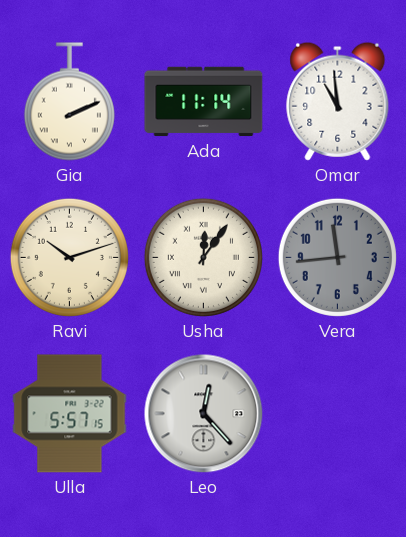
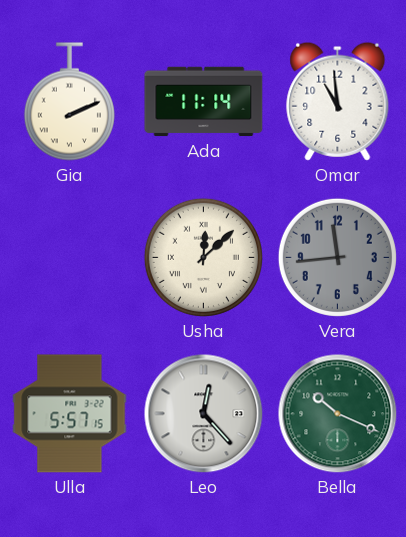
Ravi: 10:12 -> none
Usha: 12:06 -> 12:08
Bella: none -> 10:19
